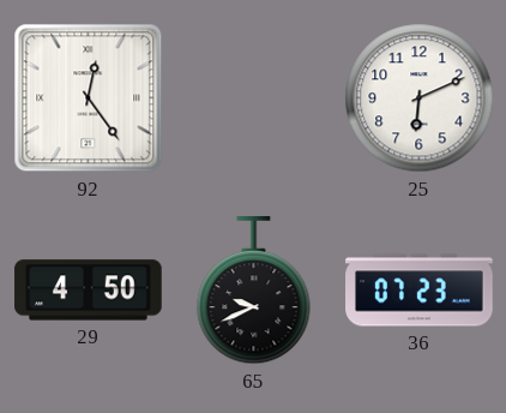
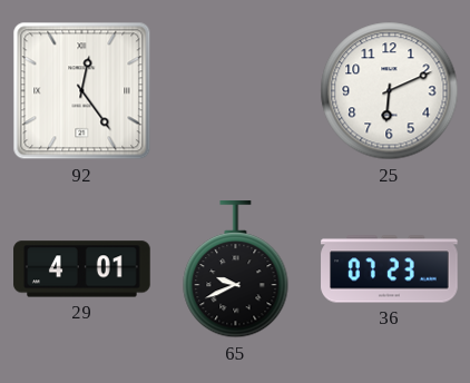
29: 4:50 -> 4:01
